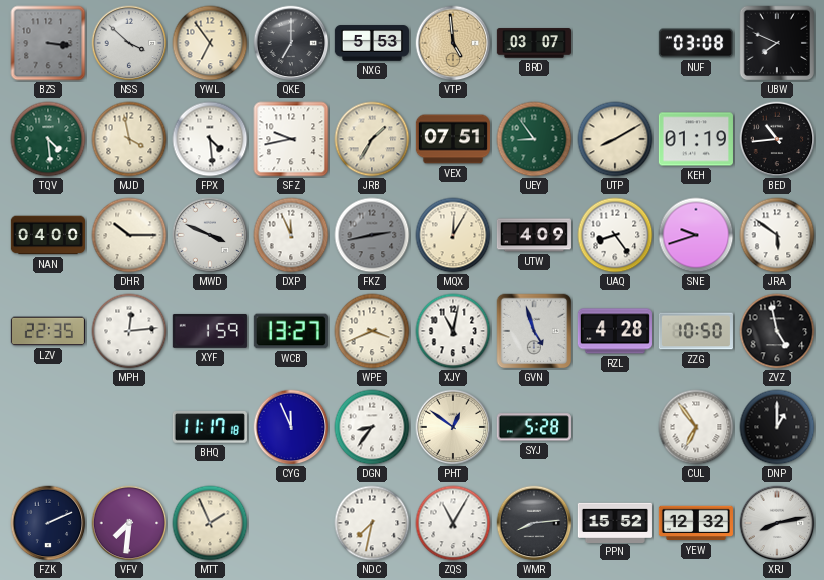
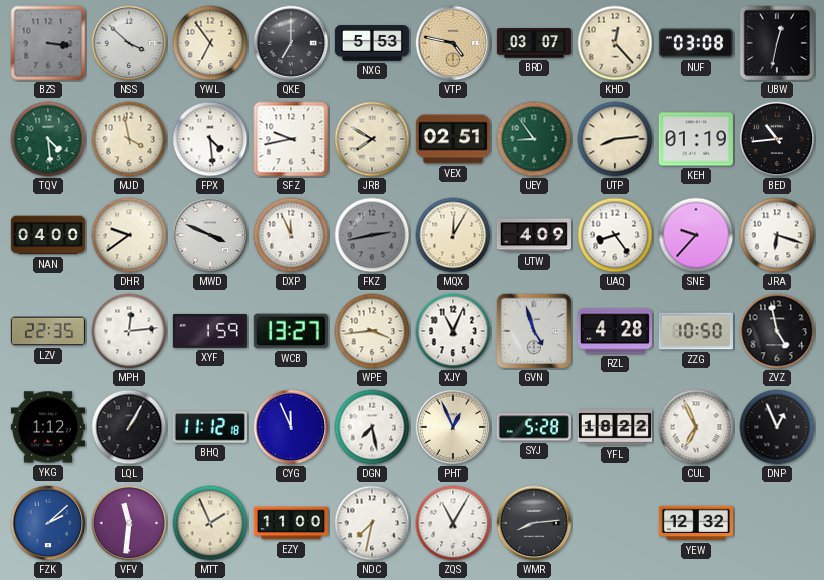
VTP: 4:59 -> 4:47
KHD: none -> 12:23
UBW: 7:49 -> 12:32
JRB: 1:35 -> 7:50
VEX: 07:51 -> 02:51
UTP: 8:10 -> 8:14
DHR: 10:15 -> 9:39
SNE: 9:42 -> 9:37
JRA: 5:51 -> 6:18
WPE: 3:41 -> 3:44
XJY: 11:02 -> 11:04
YKG: none -> 1:12
LQL: none -> 1:05
BHQ: 11:17 -> 11:12
DGN: 8:36 -> 7:28
PHT: 12:51 -> 12:56
YFL: none -> 18:22
CUL: 6:54 -> 6:56
DNP: 1:00 -> 12:56
FZK: 2:11 -> 2:08
FZK dial: navy -> blue
VFV: 7:31 -> 11:31
EZY: none -> 11:00
PPN: 15:52 -> none
XRJ: 8:13 -> none
